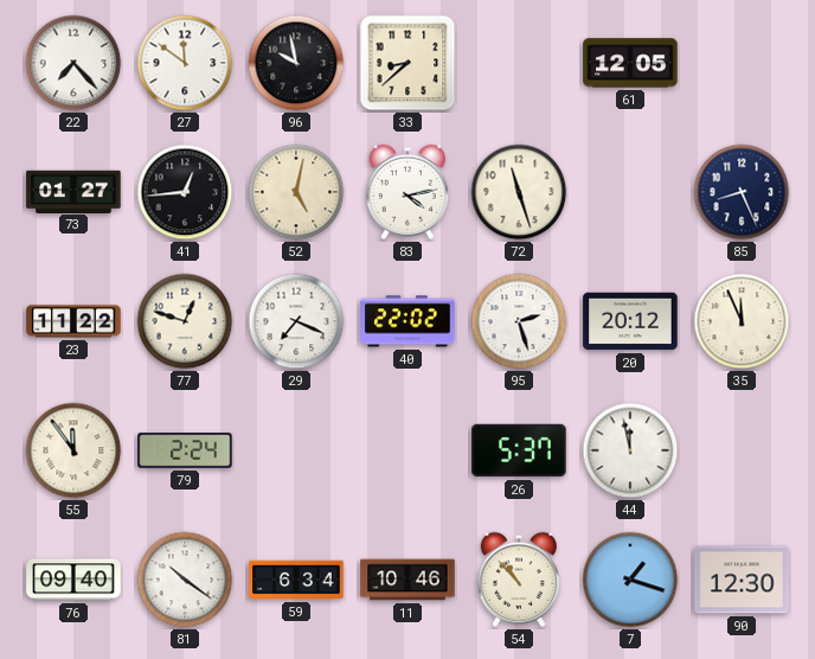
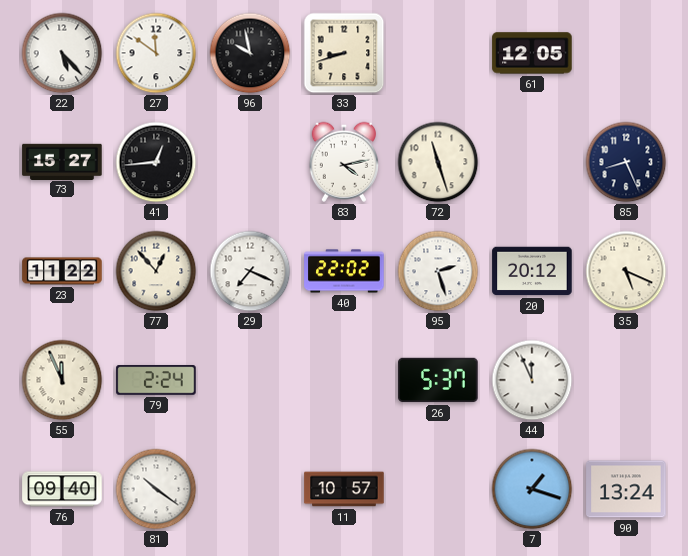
22: 7:23 -> 5:23
33: 8:38 -> 8:42
73: 01:27 -> 15:27
52: 5:02 -> none
77: 12:48 -> 12:53
35: 11:56 -> 5:19
55: 11:54 -> 11:56
44: 11:58 -> 11:56
59: 6:34 -> none
11: 10:46 -> 10:57
54: 10:53 -> none
90: 12:30 -> 13:24
